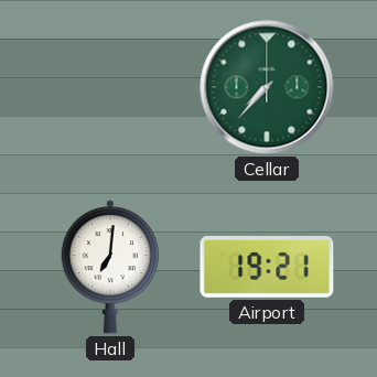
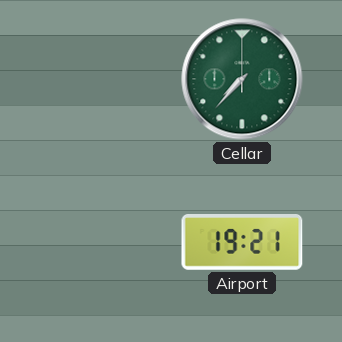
Hall: 7:01 -> none
